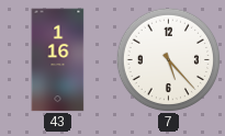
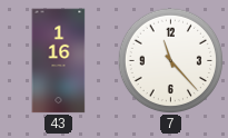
7: 5:23 -> 11:23
